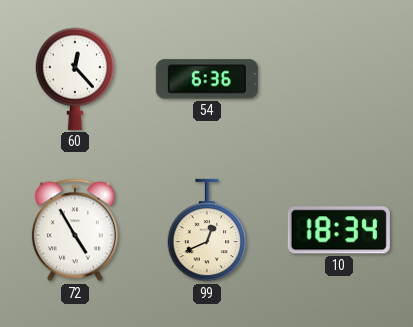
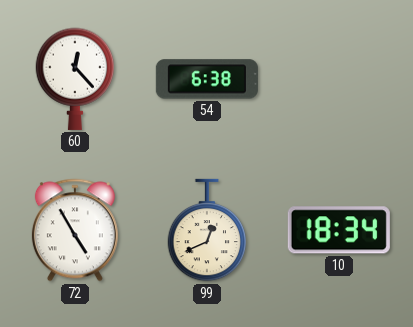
54: 6:36 -> 6:38
